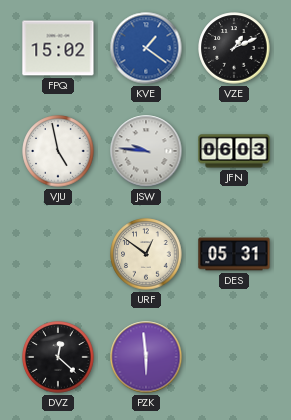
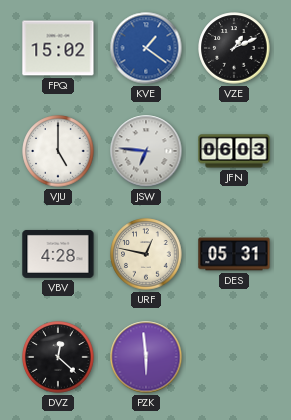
VJU: 4:58 -> 5:00
JSW: 9:46 -> 6:46
VBV: none -> 4:28
URF: 12:51 -> 12:47
